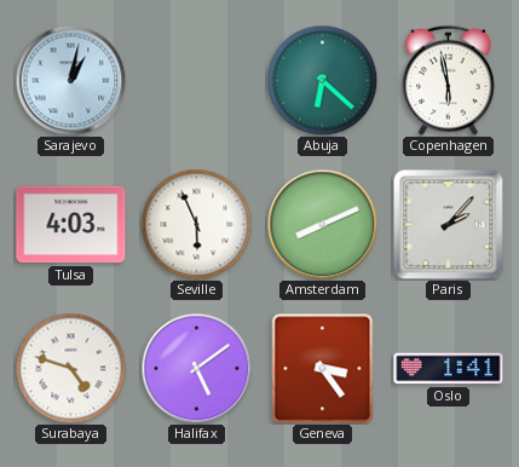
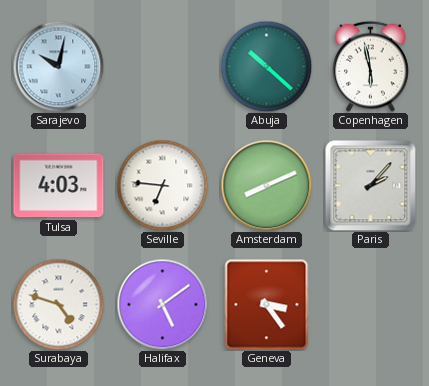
Sarajevo: 1:02 -> 10:02
Abuja: 6:22 -> 10:22
Seville: 5:56 -> 6:46
Oslo: 1:41 -> none
